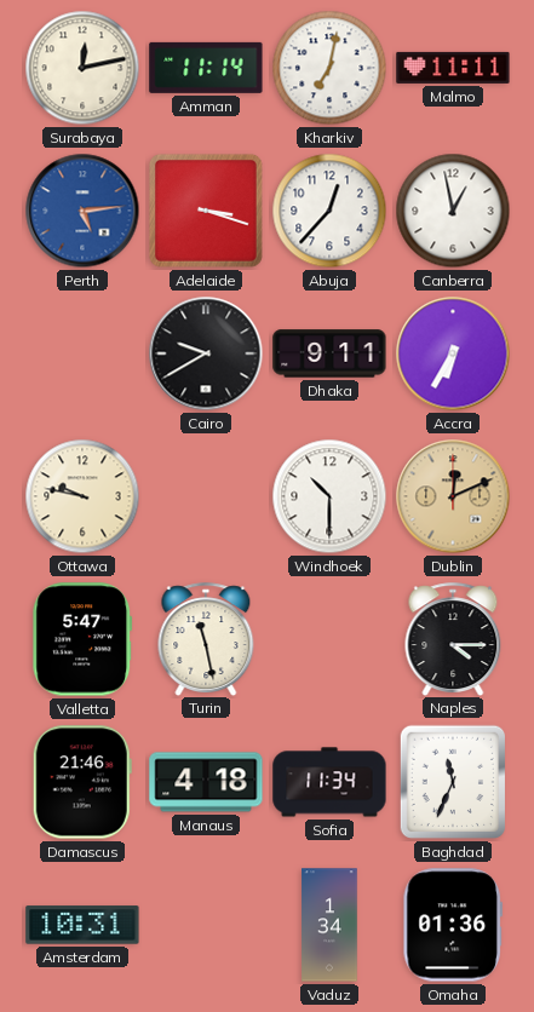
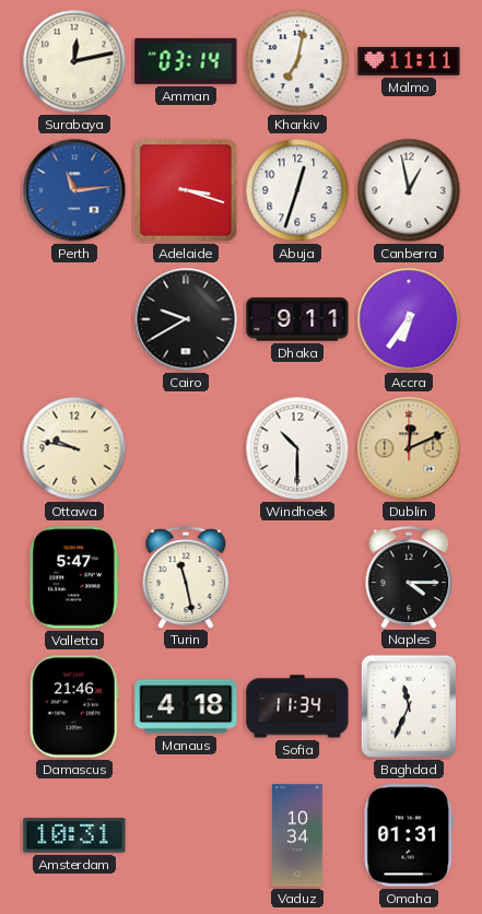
Amman: 11:14 -> 03:14
Perth: 5:14 -> 11:14
Abuja: 12:37 -> 12:33
Accra: 6:35 -> 6:36
Vaduz: 1:34 -> 10:34
Omaha: 01:36 -> 01:31
